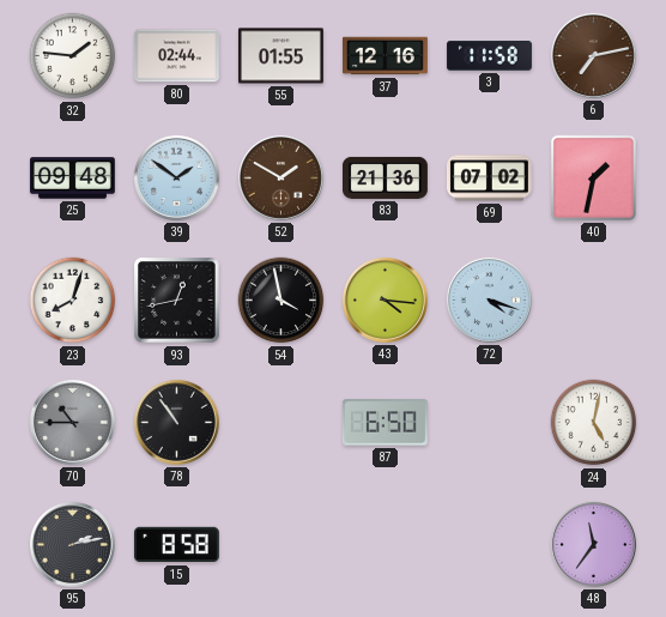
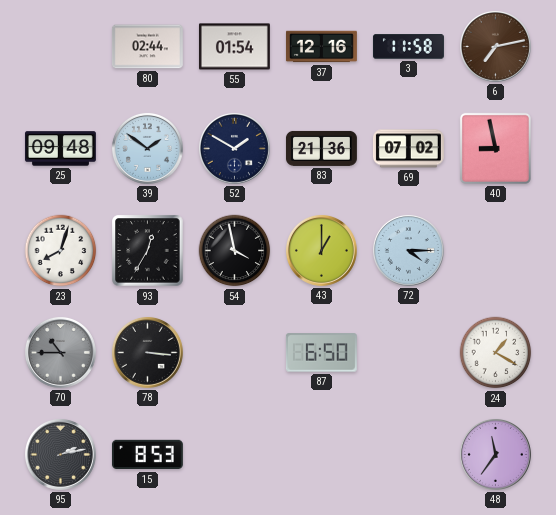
32: 1:46 -> none
55: 01:55 -> 01:54
52 dial: brown -> navy
40: 1:32 -> 8:58
93: 12:43 -> 12:35
43: 4:16 -> 1:00
72: 4:18 -> 4:15
78: 10:54 -> 3:16
24: 5:02 -> 1:20
15: 8:58 -> 8:53
